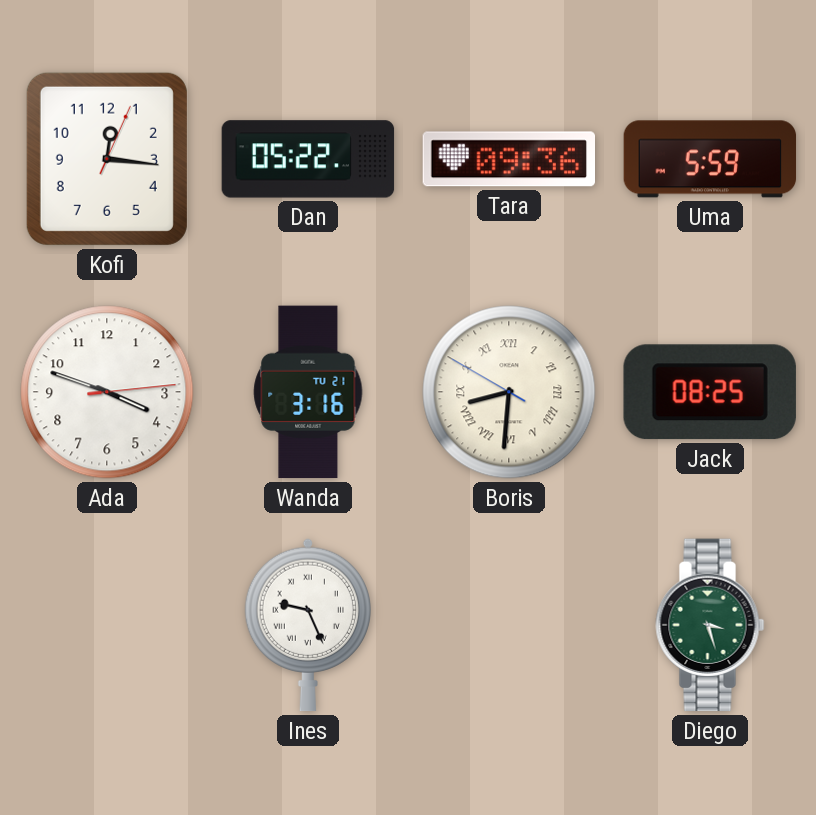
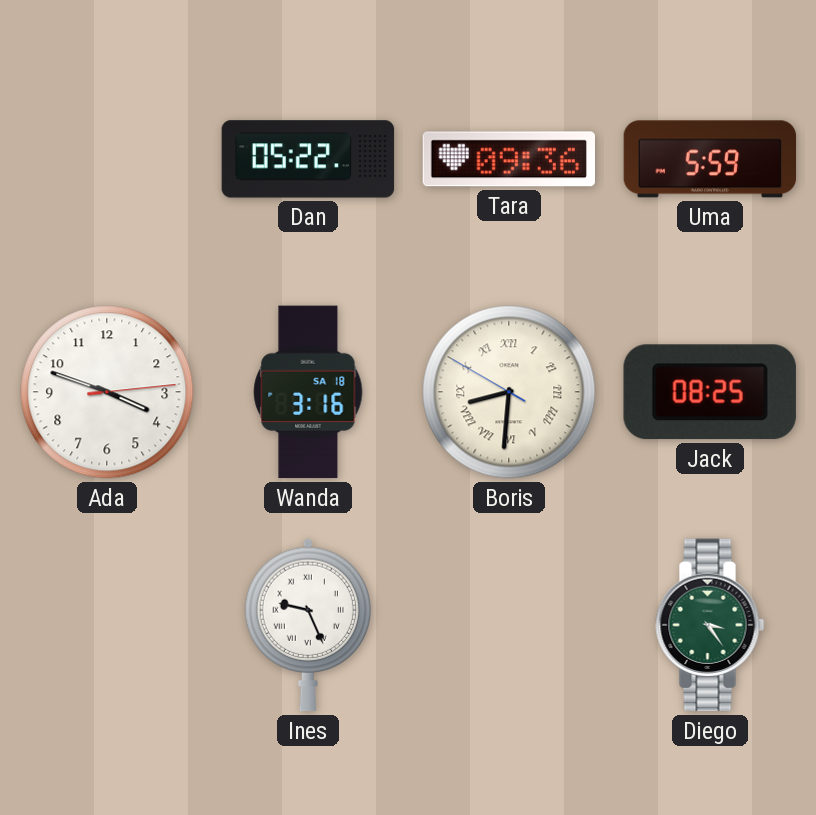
Kofi: 12:16 -> none
Wanda date: TU 21 -> SA 18
Diego: 3:27 -> 3:24
